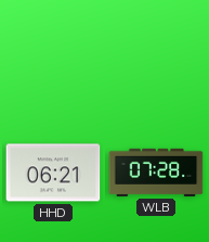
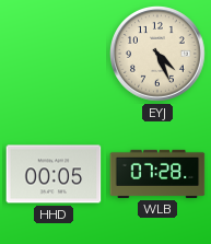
EYJ: none -> 4:26
HHD: 06:21 -> 00:05
